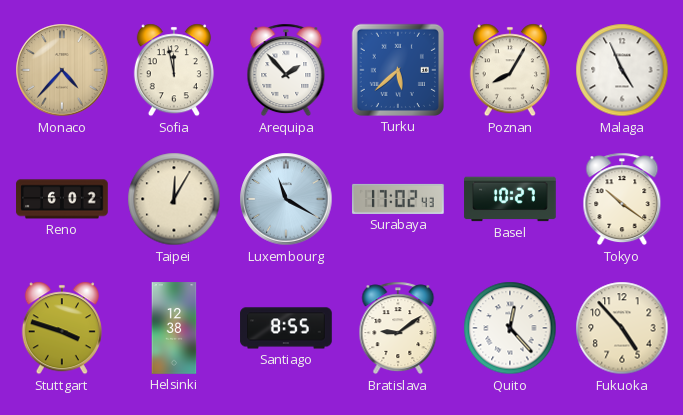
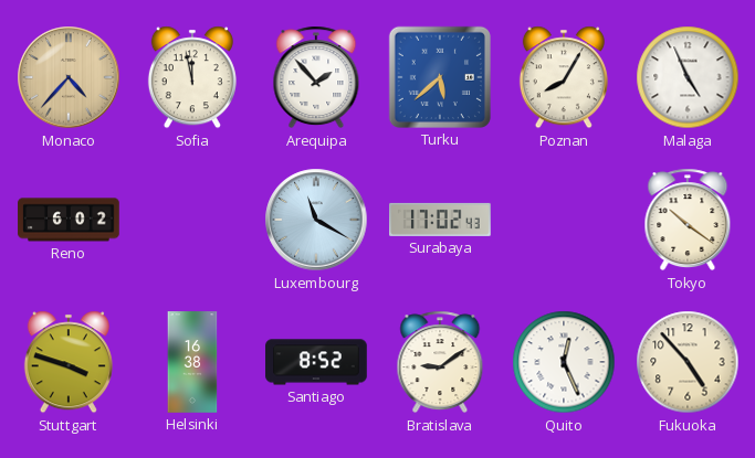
Taipei: 12:05 -> none
Basel: 10:27 -> none
Helsinki: 12:38 -> 16:38
Santiago: 8:55 -> 8:52
Quito: 12:23 -> 12:26
